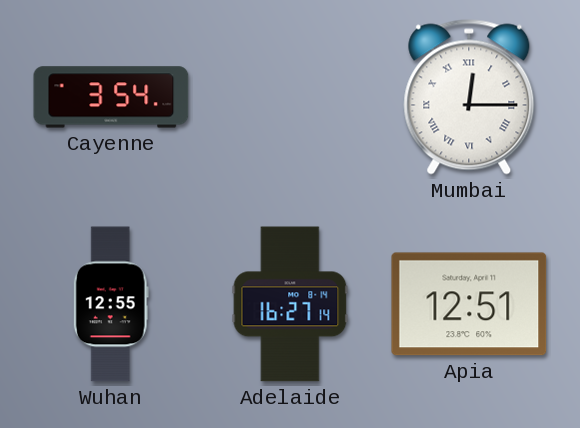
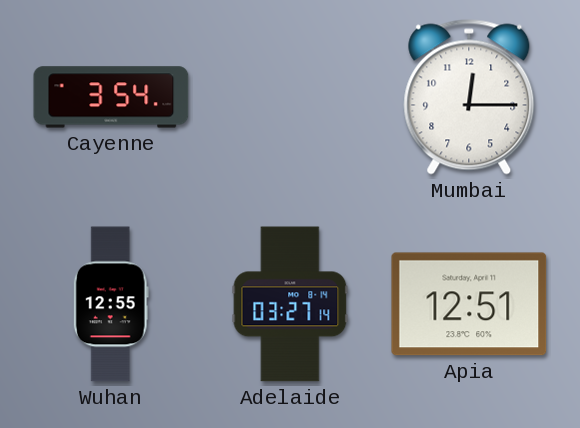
Mumbai numerals: Roman -> Arabic
Adelaide: 16:27 -> 03:27
